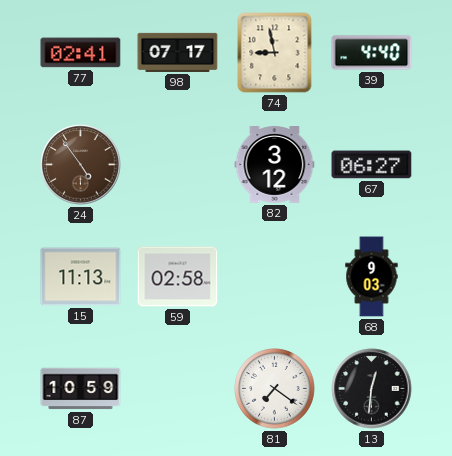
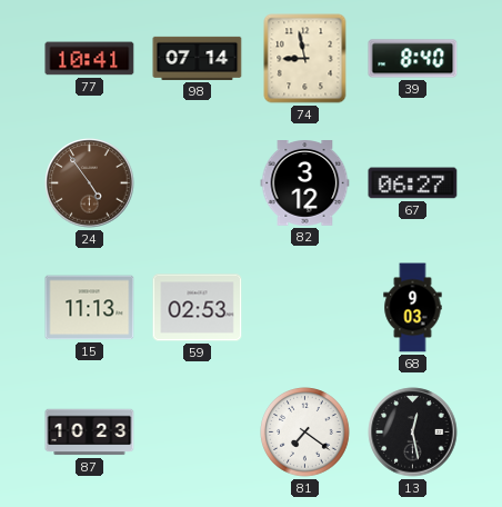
77: 02:41 -> 10:41
98: 07:17 -> 07:14
39: 4:40 -> 8:40
59: 02:58 -> 02:53
87: 10:59 -> 10:23
13: 12:31 -> 12:28
